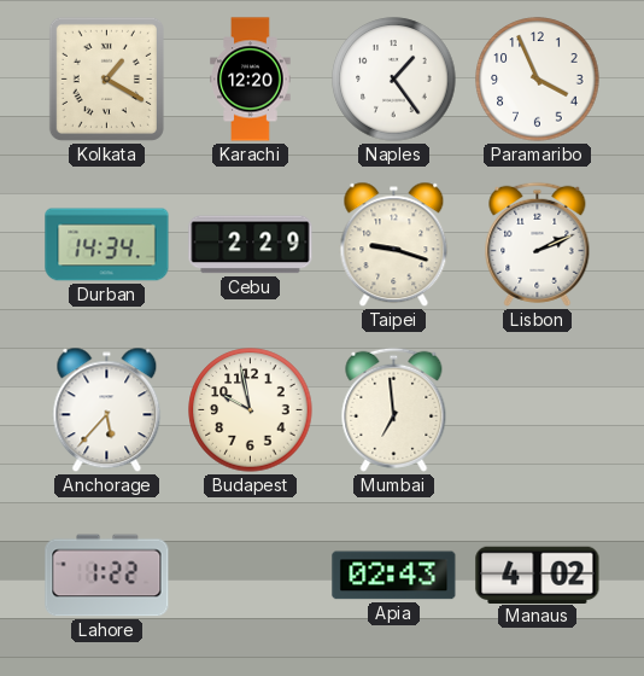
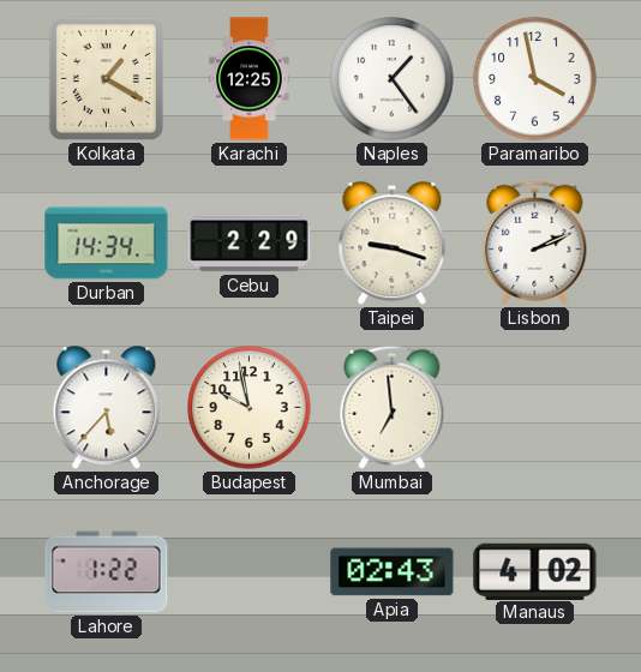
Karachi: 12:20 -> 12:25
Paramaribo: 3:56 -> 3:58
